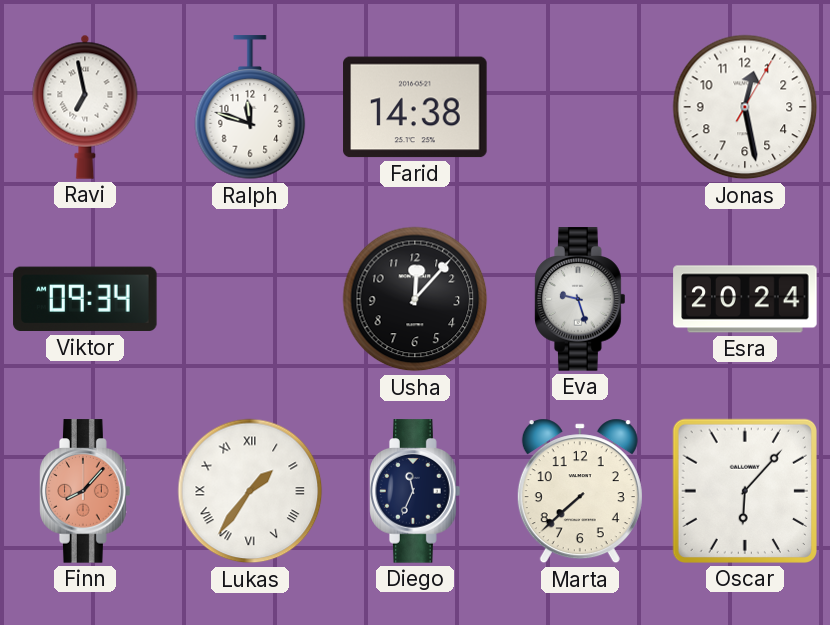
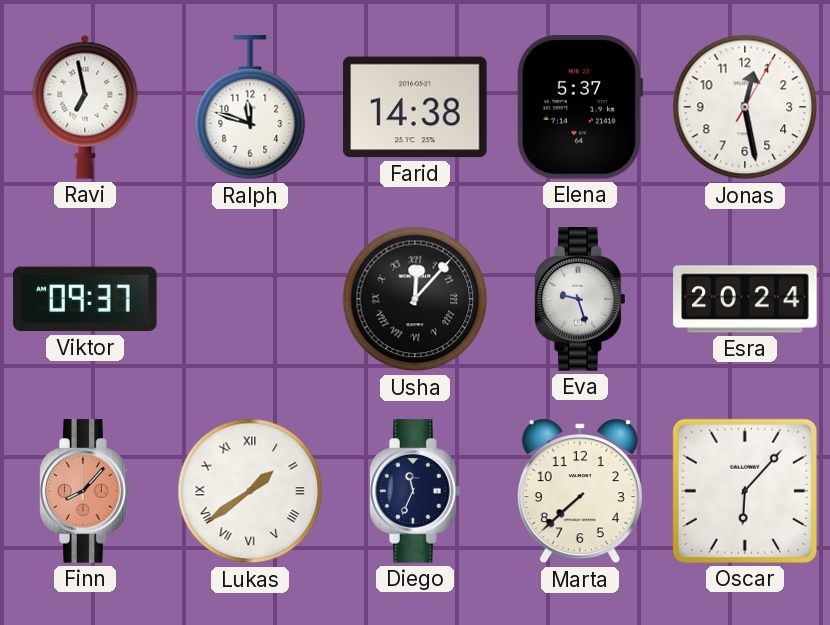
Elena: none -> 5:37
Viktor: 09:34 -> 09:37
Usha numerals: Arabic -> Roman
Lukas: 1:36 -> 1:39
